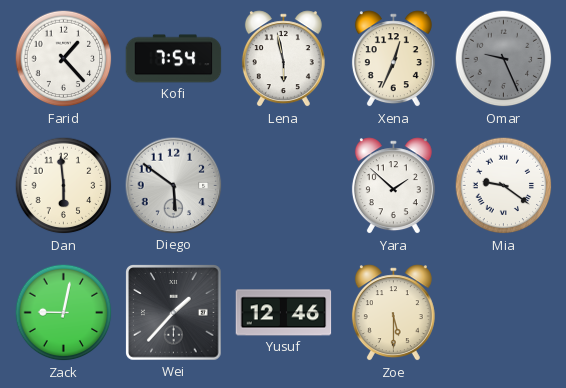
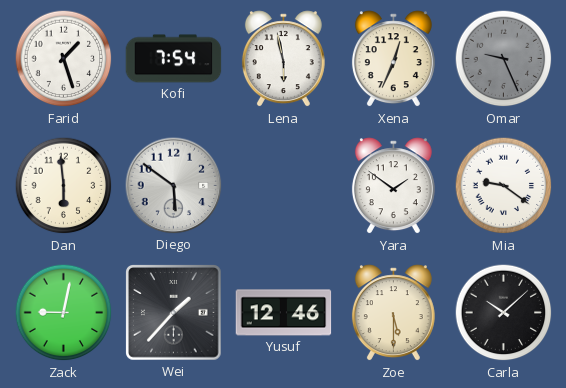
Farid: 1:23 -> 1:27
Yara: 1:52 -> 1:51
Carla: none -> 10:08
